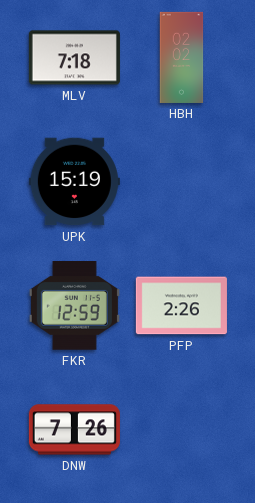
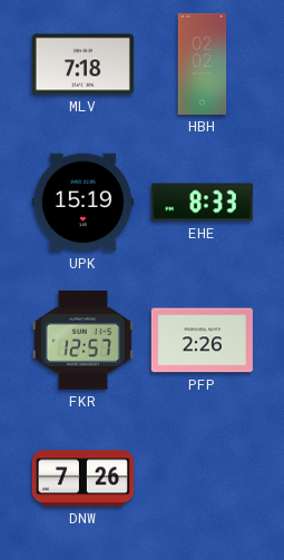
EHE: none -> 8:33
FKR: 12:59 -> 12:57
